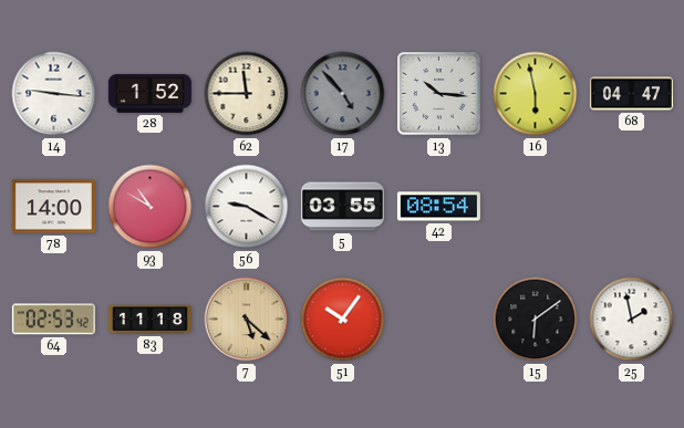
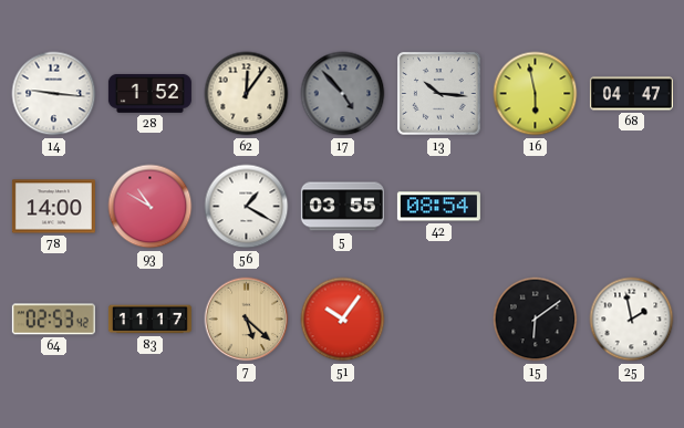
62: 11:45 -> 12:06
56: 9:20 -> 1:20
83: 11:18 -> 11:17
